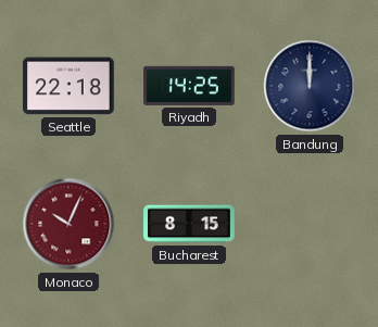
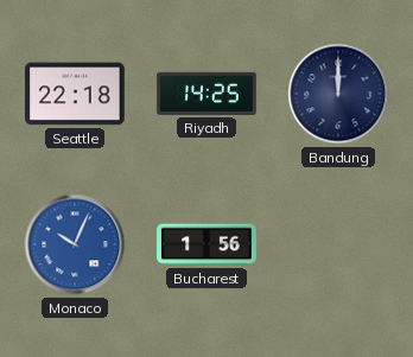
Monaco dial: burgundy -> blue
Bucharest: 8:15 -> 1:56
